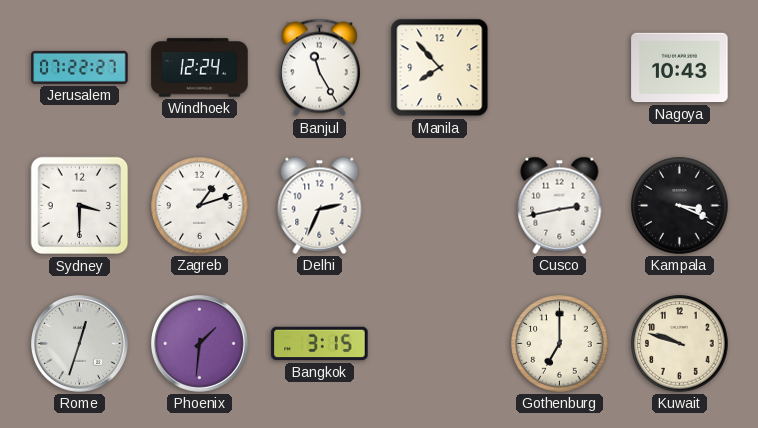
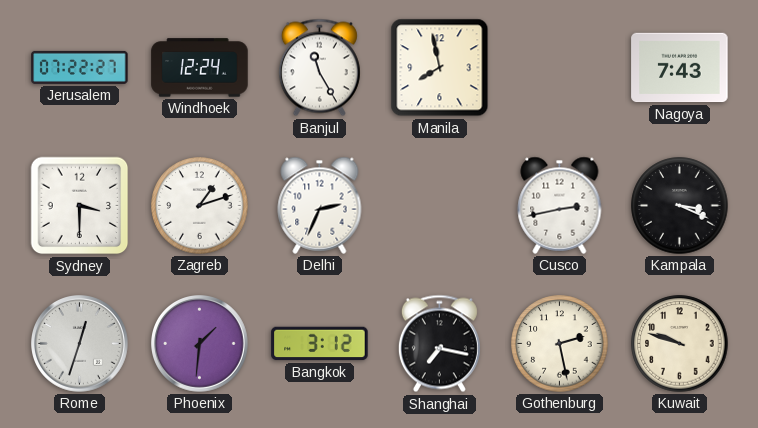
Manila: 7:53 -> 7:58
Nagoya: 10:43 -> 7:43
Bangkok: 3:15 -> 3:12
Shanghai: none -> 7:17
Gothenburg: 7:00 -> 2:28
